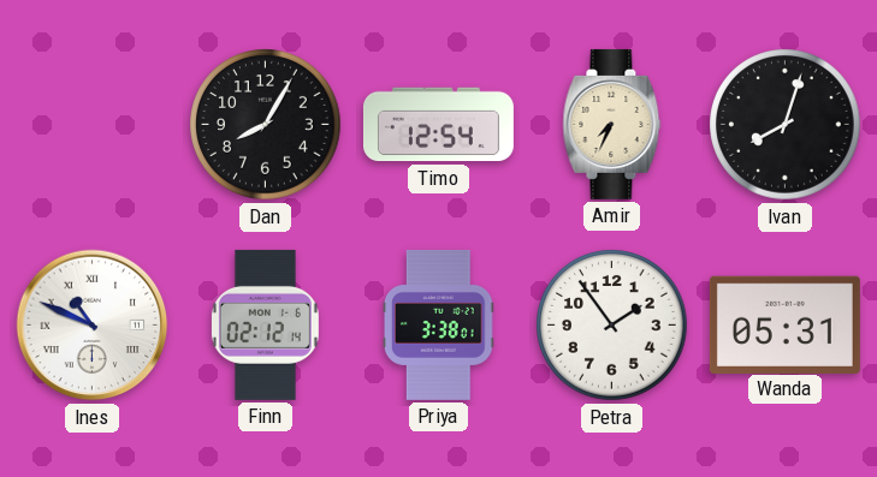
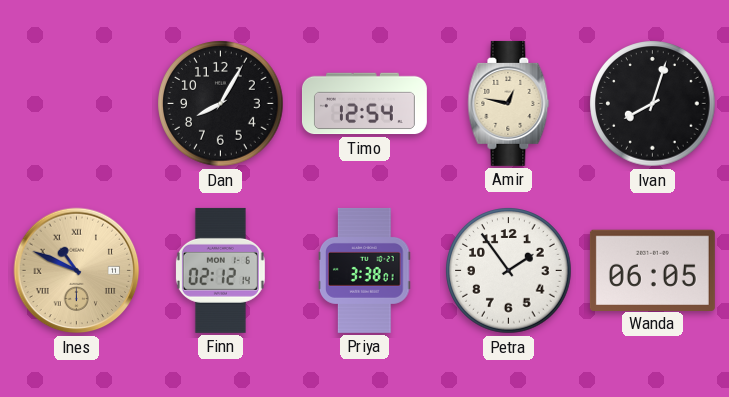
Amir: 7:34 -> 12:47
Ines dial: white -> champagne
Wanda: 05:31 -> 06:05
